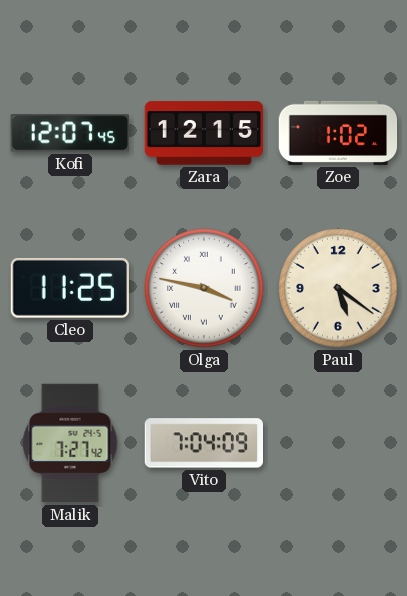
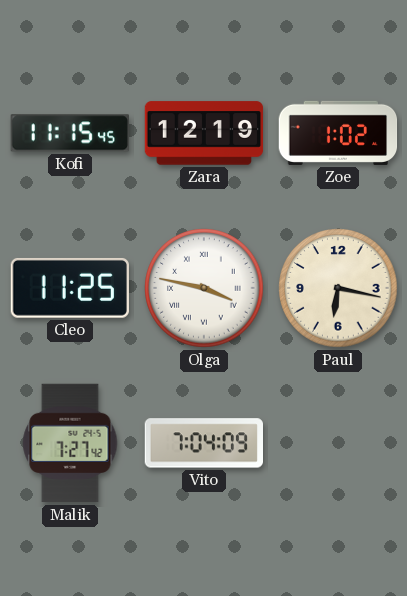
Kofi: 12:07 -> 11:15
Zara: 12:15 -> 12:19
Paul: 5:21 -> 6:17
